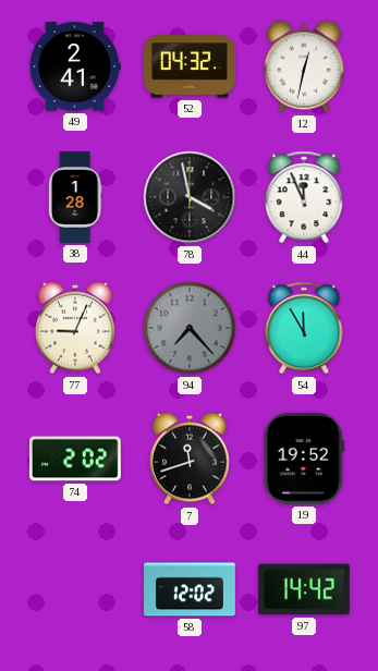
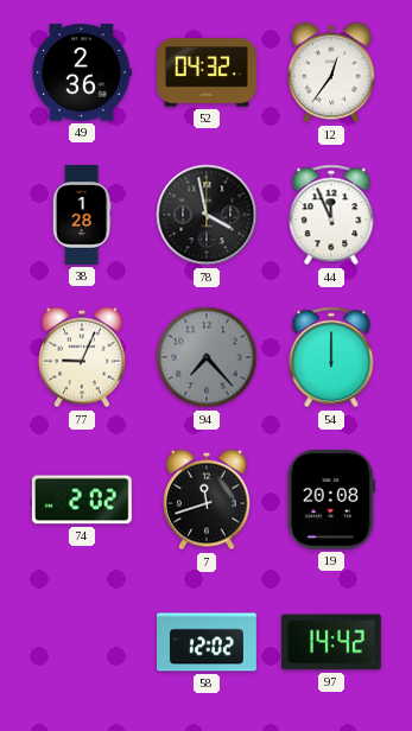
49: 2:41 -> 2:36
12: 12:32 -> 12:36
54: 11:55 -> 12:00
19: 19:52 -> 20:08
